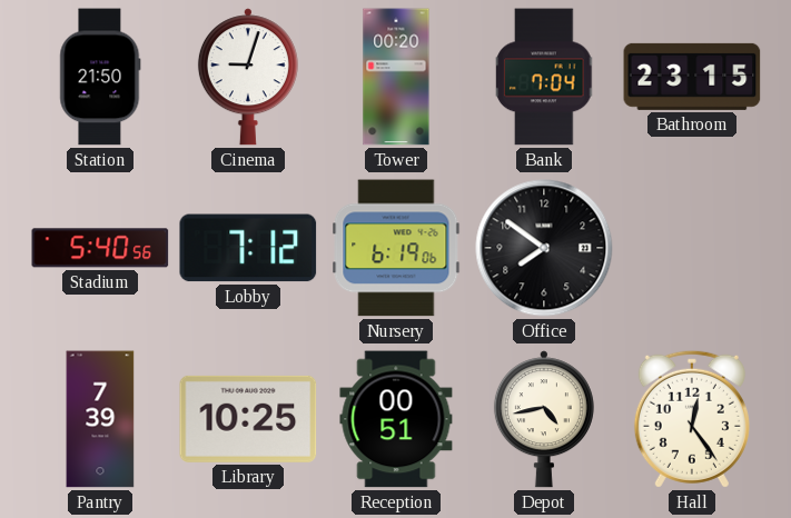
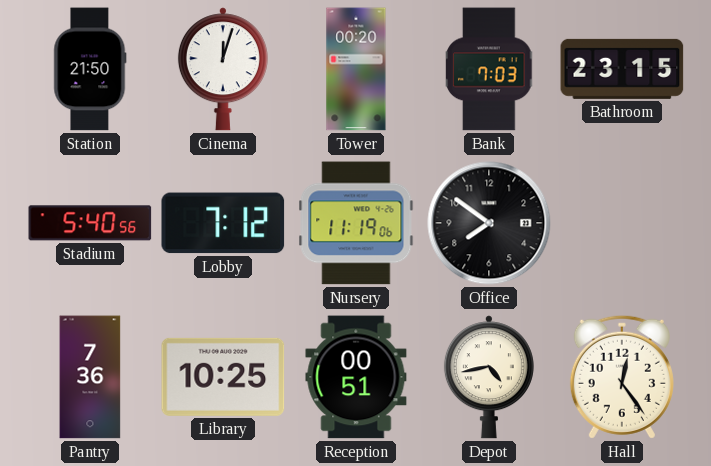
Cinema: 9:03 -> 12:03
Bank: 7:04 -> 7:03
Nursery: 6:19 -> 11:19
Pantry: 7:39 -> 7:36
